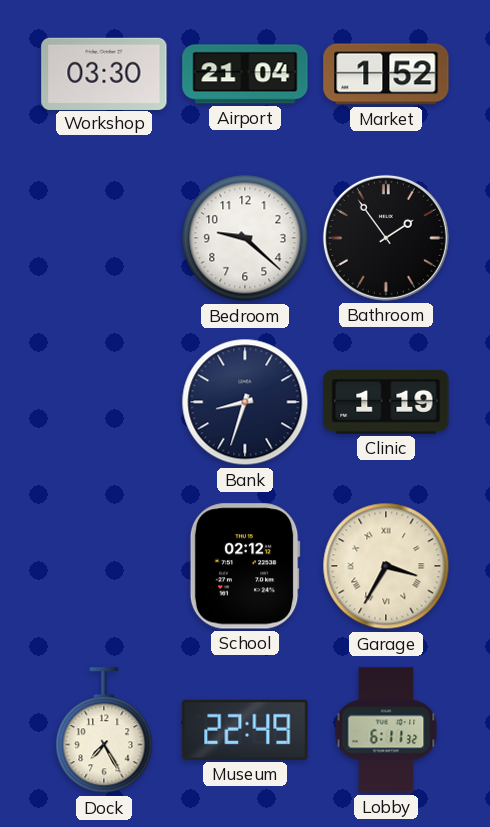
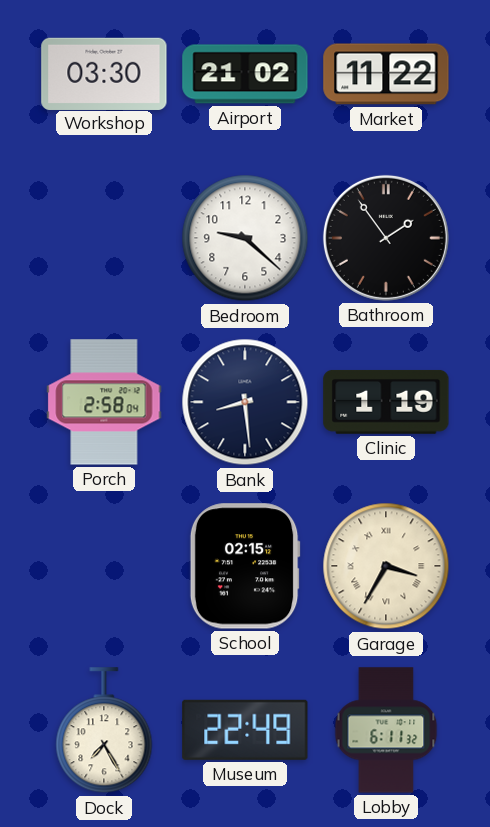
Airport: 21:04 -> 21:02
Market: 1:52 -> 11:22
Porch: none -> 2:58
Bank: 8:33 -> 8:29
School: 02:12 -> 02:15
